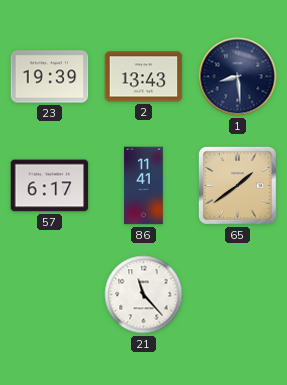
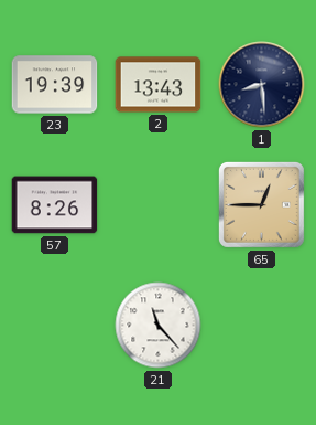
57: 6:17 -> 8:26
86: 11:41 -> none
65: 1:39 -> 12:45
